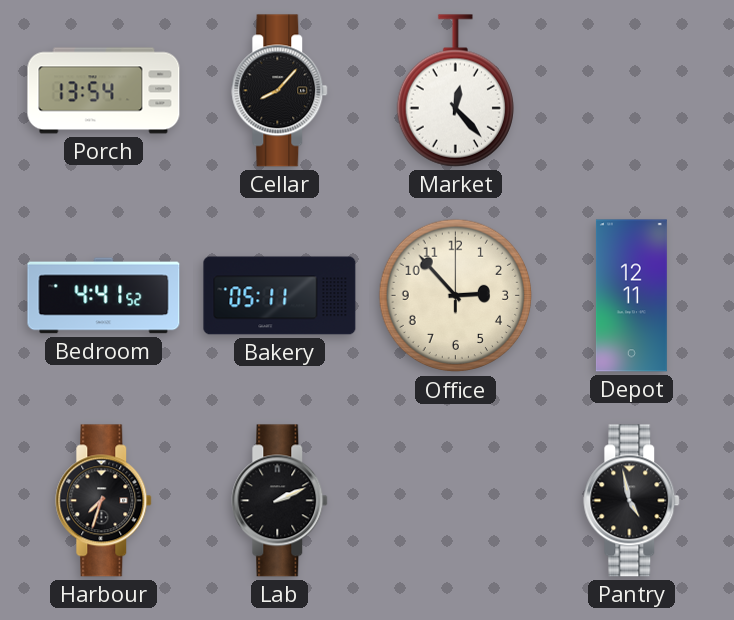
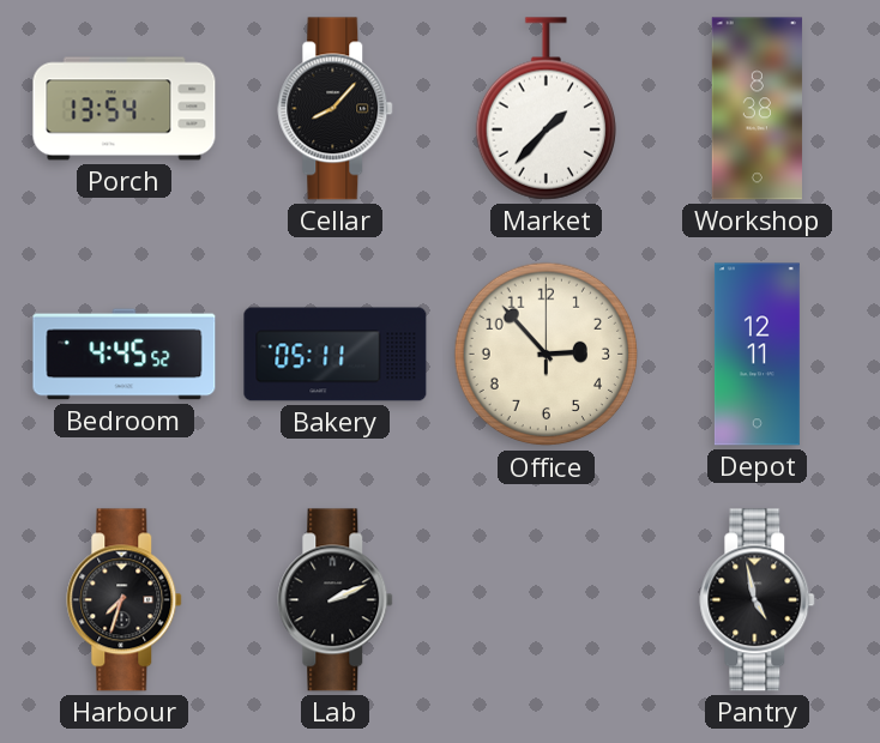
Market: 12:23 -> 1:37
Workshop: none -> 8:38
Bedroom: 4:41 -> 4:45
